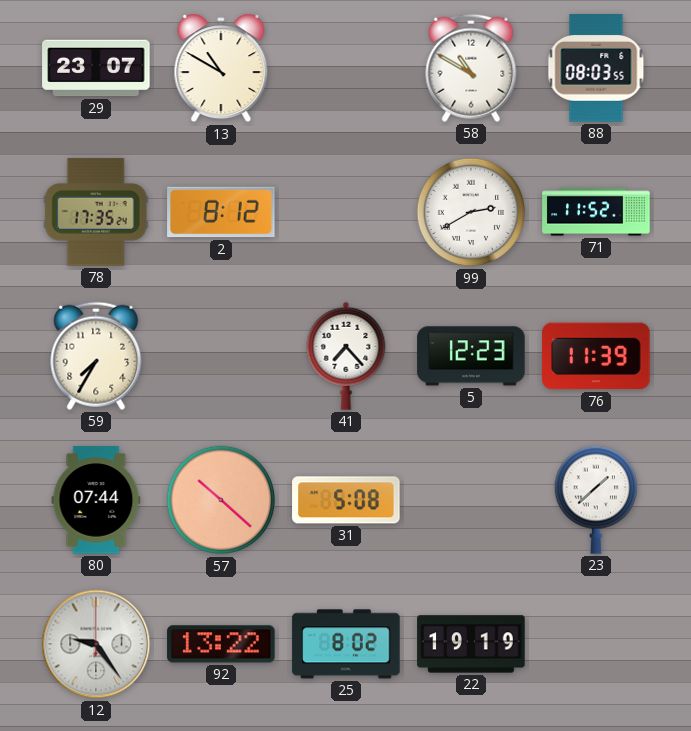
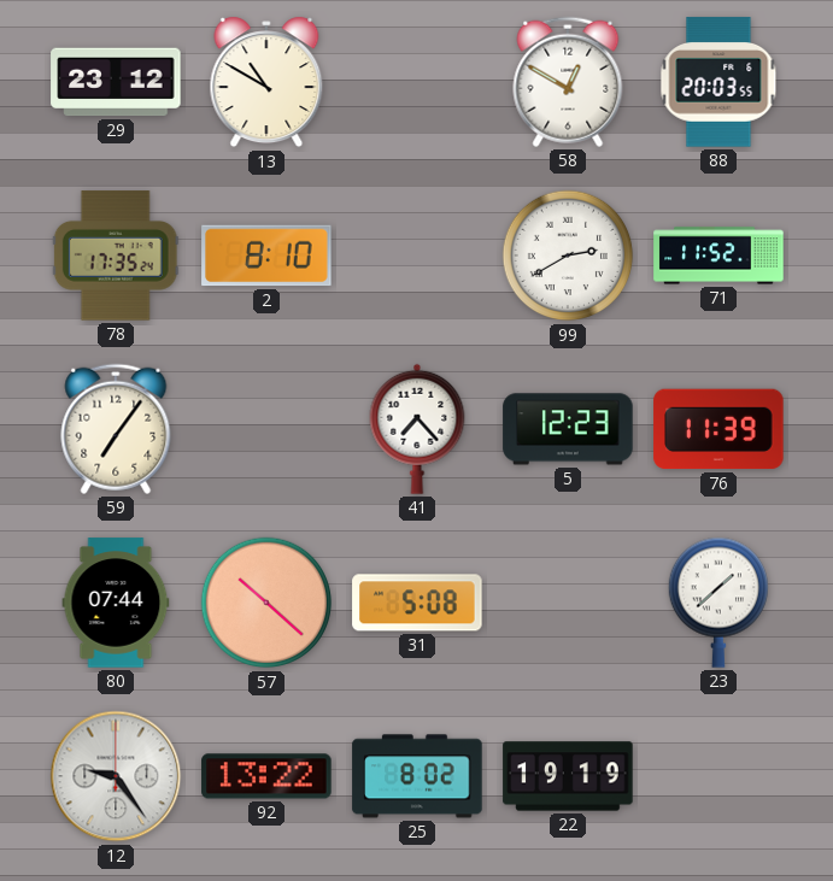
29: 23:07 -> 23:12
58: 10:50 -> 12:50
88: 08:03 -> 20:03
2: 8:12 -> 8:10
59: 7:35 -> 7:06
